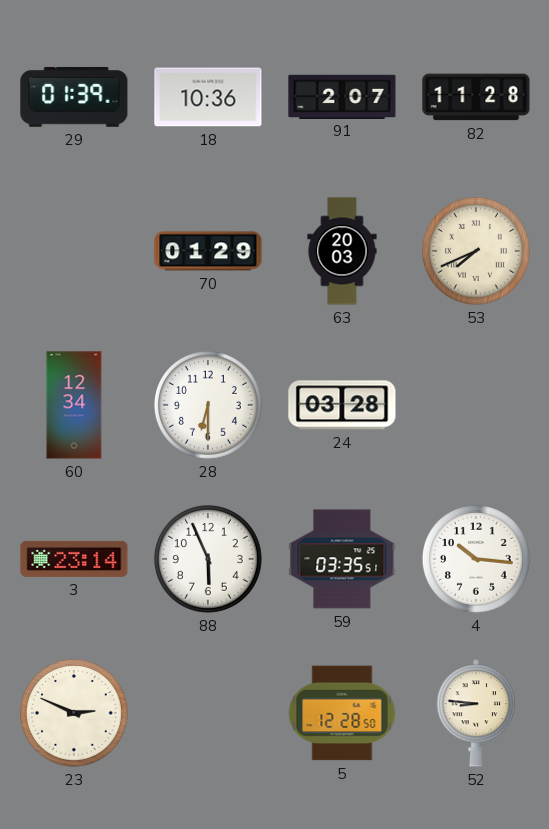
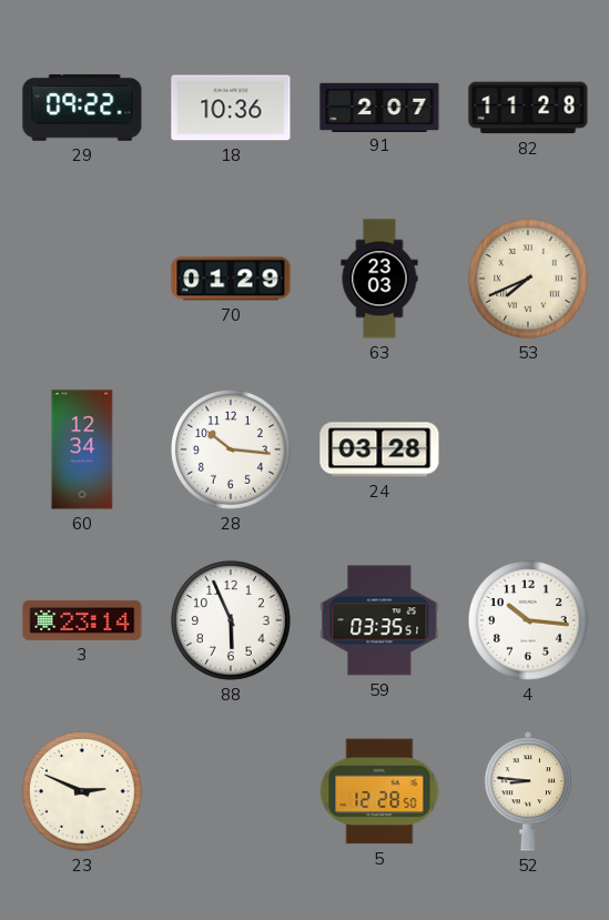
29: 01:39 -> 09:22
63: 20:03 -> 23:03
28: 6:30 -> 10:16
